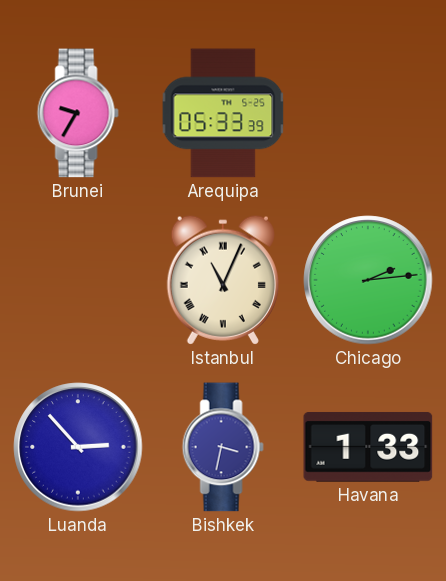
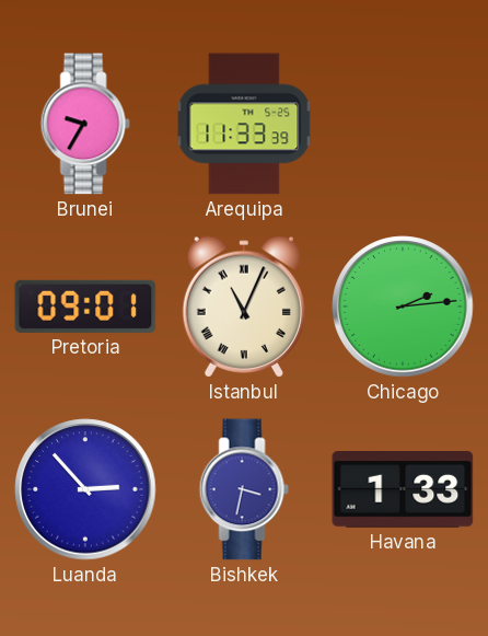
Arequipa: 05:33 -> 11:33
Pretoria: none -> 09:01
